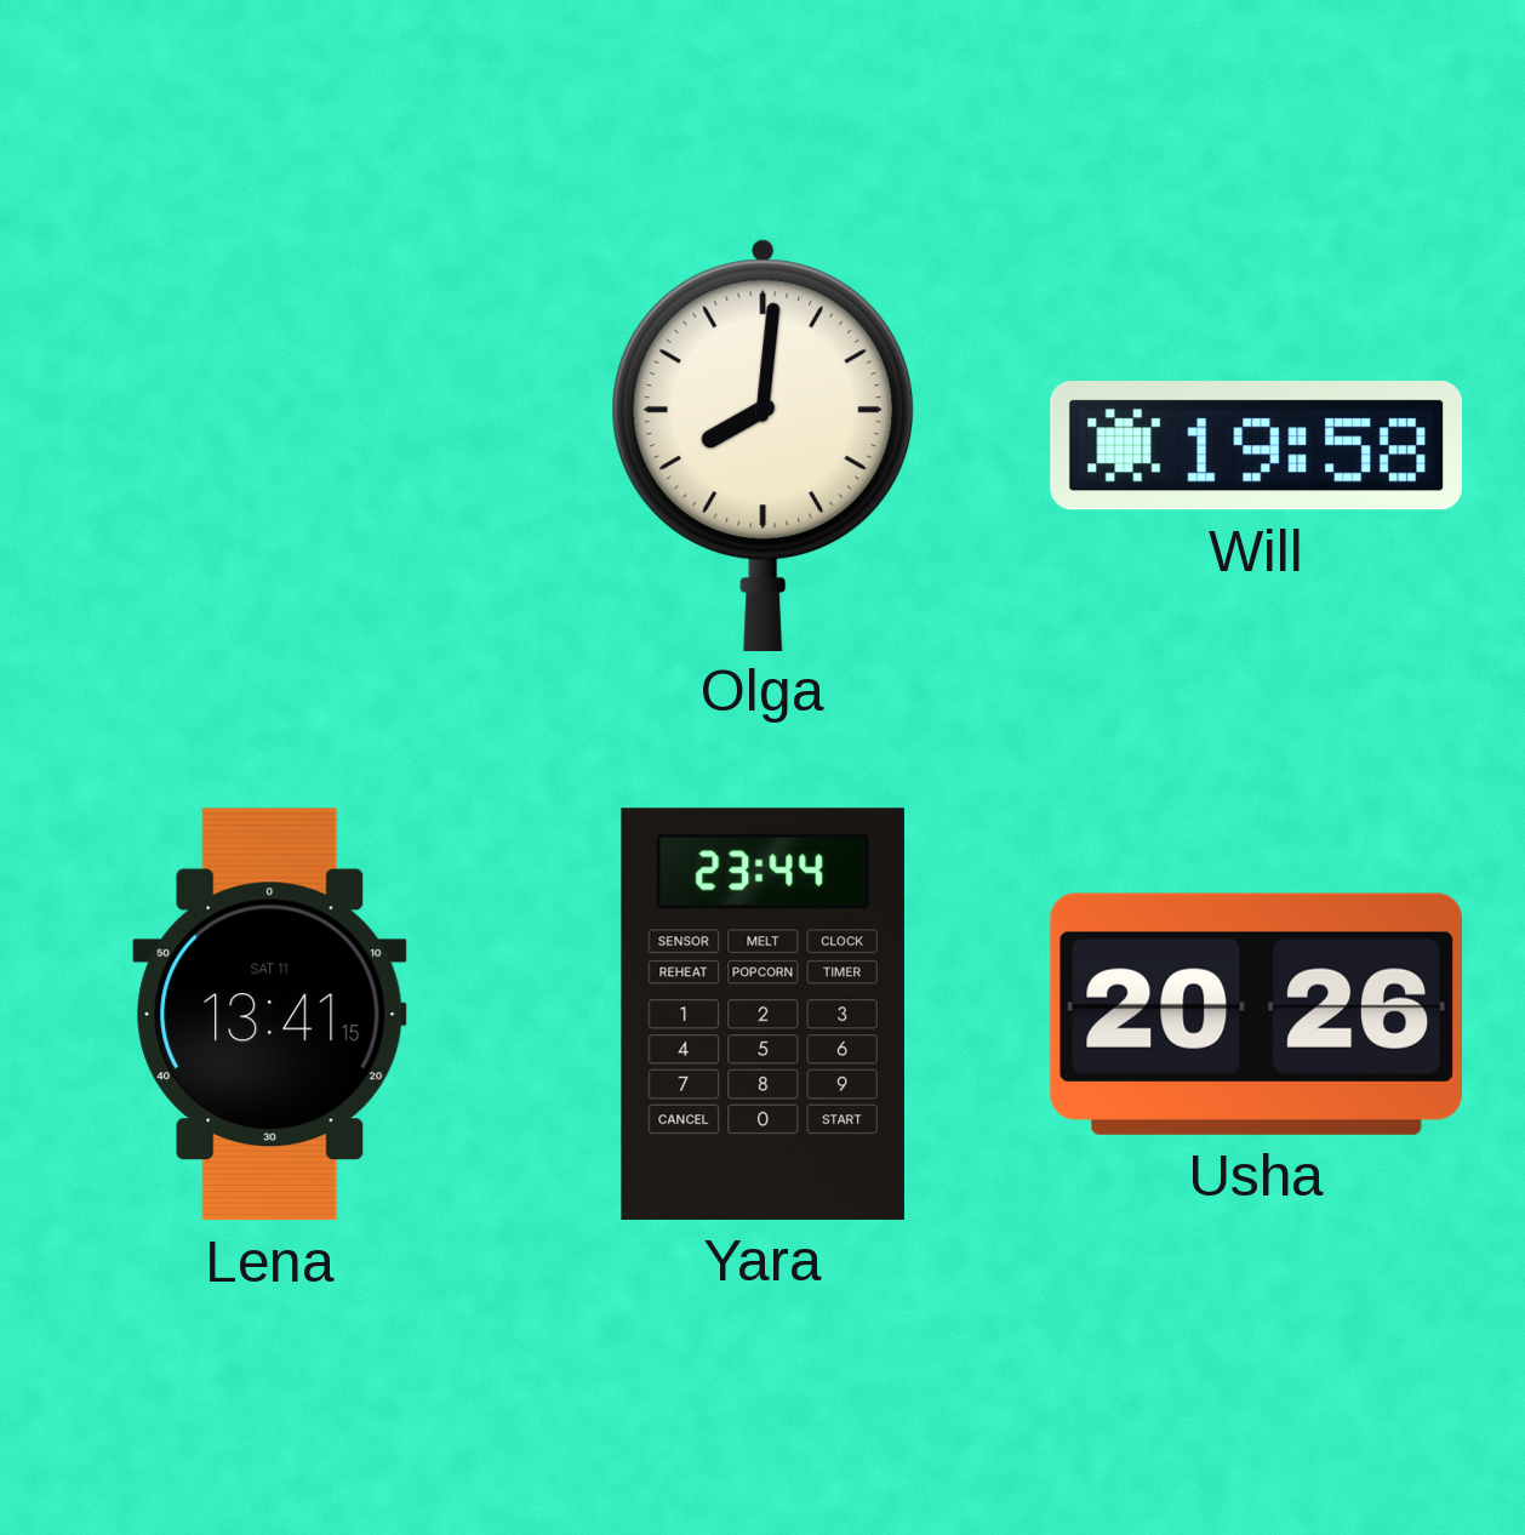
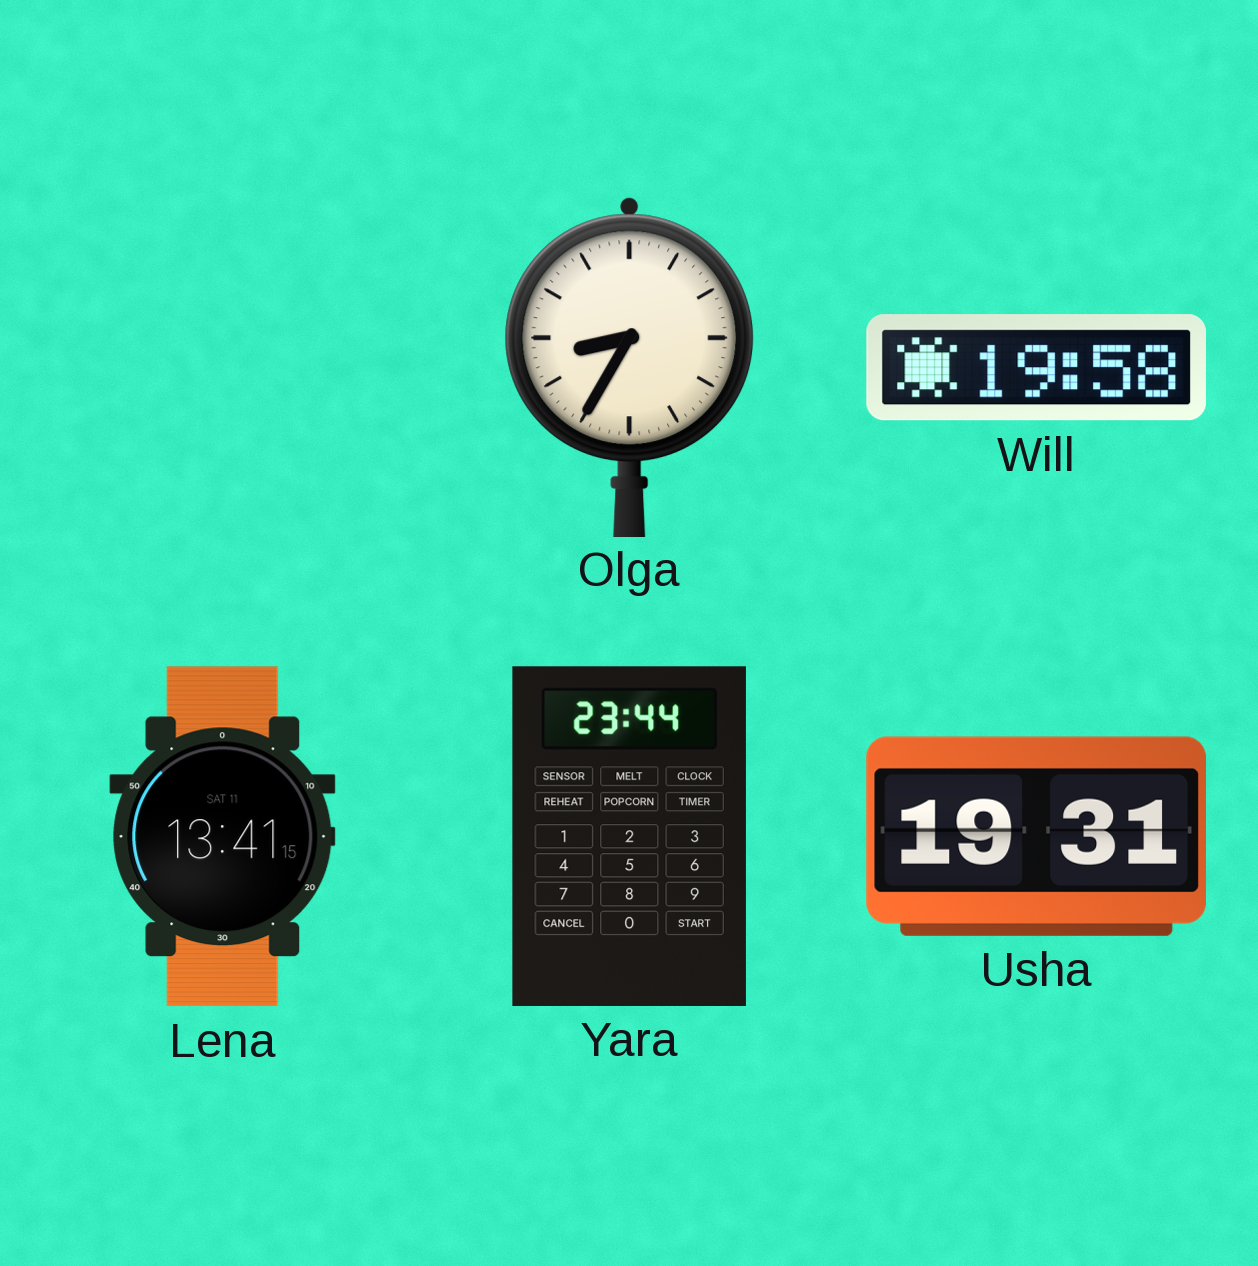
Olga: 8:01 -> 8:35
Usha: 20:26 -> 19:31
